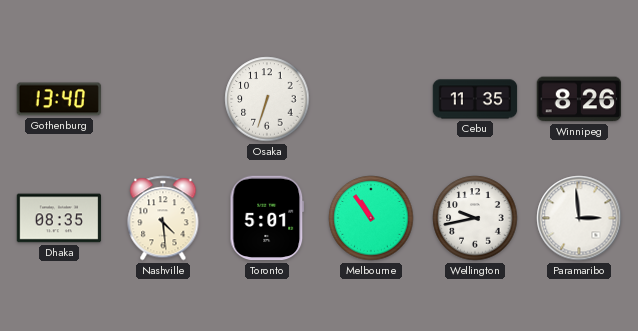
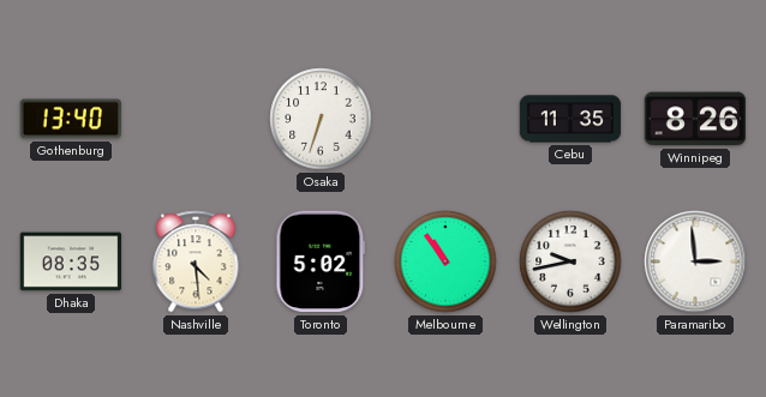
Toronto: 5:01 -> 5:02
